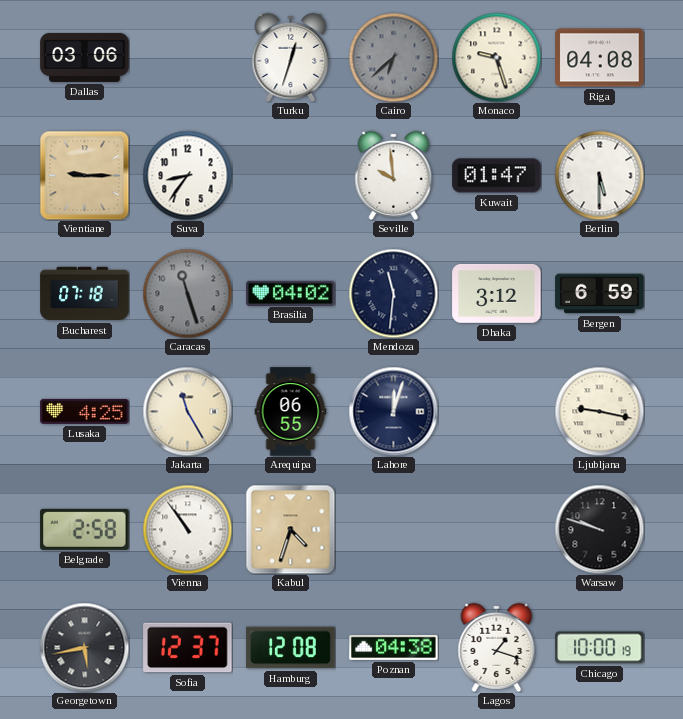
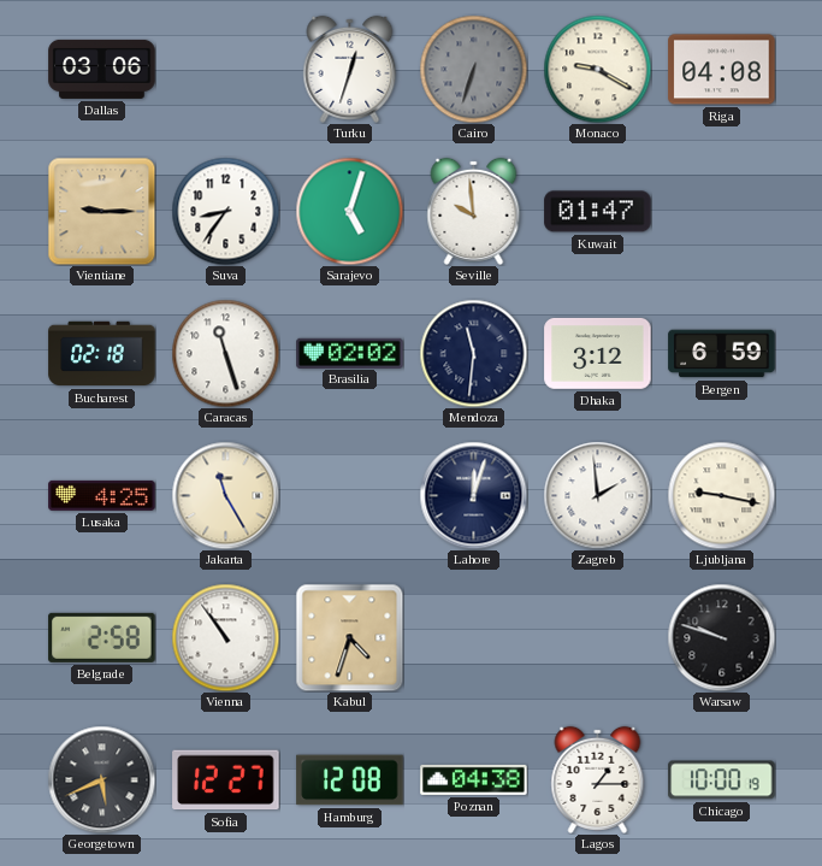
Cairo: 6:38 -> 6:33
Monaco: 9:27 -> 9:20
Sarajevo: none -> 5:03
Berlin: 5:30 -> none
Bucharest: 07:18 -> 02:18
Caracas dial: grey -> white
Brasilia: 04:02 -> 02:02
Arequipa: 06:55 -> none
Zagreb: none -> 1:59
Georgetown: 5:43 -> 5:41
Sofia: 12:37 -> 12:27
Lagos: 1:18 -> 1:15
